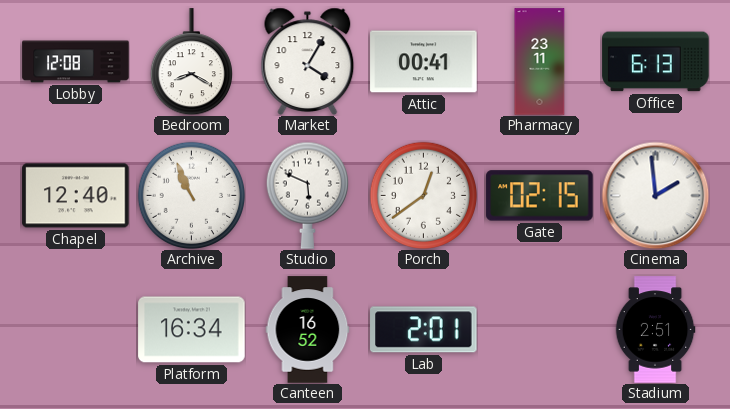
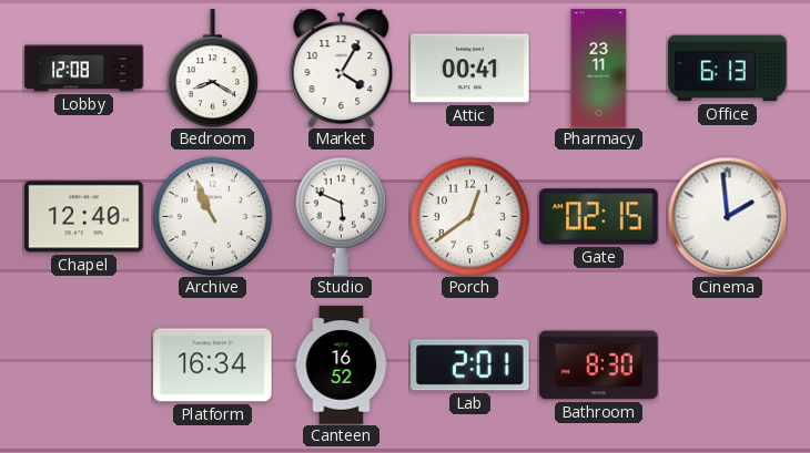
Bathroom: none -> 8:30
Stadium: 2:51 -> none
